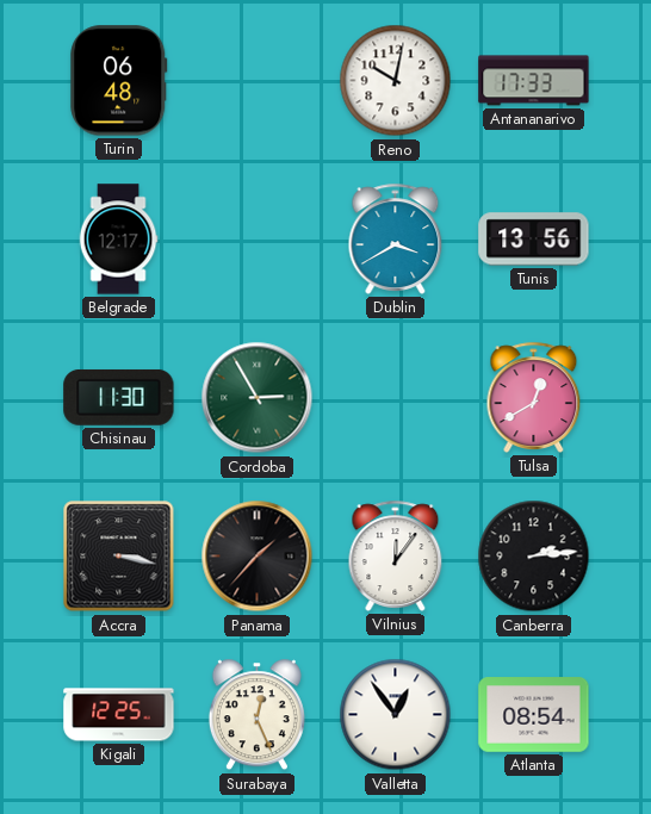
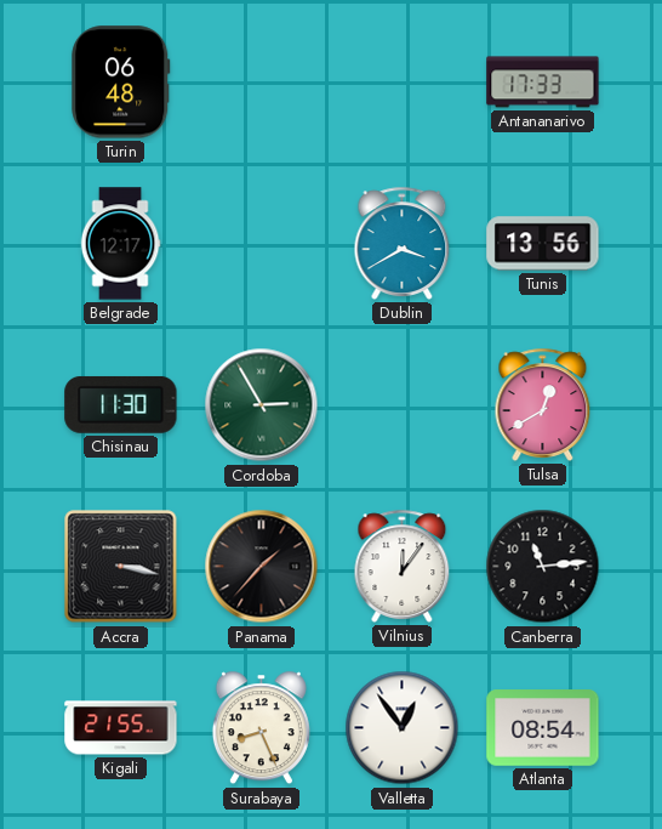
Reno: 10:02 -> none
Canberra: 2:14 -> 11:14
Kigali: 12:25 -> 21:55
Surabaya: 12:26 -> 8:26
